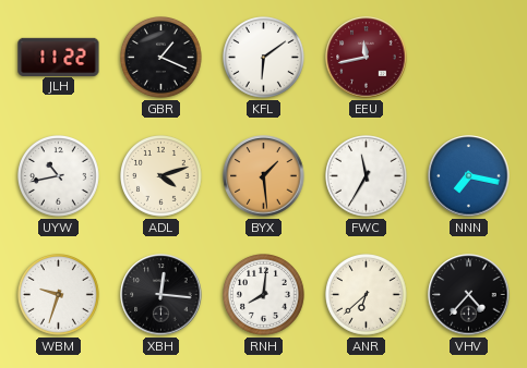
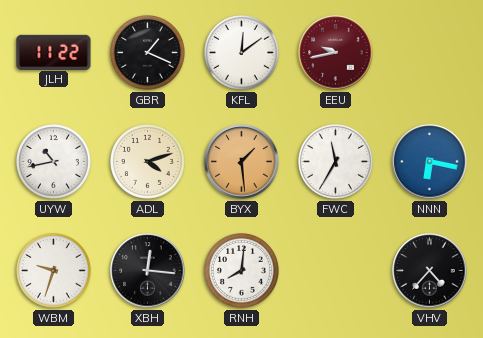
KFL: 6:09 -> 12:09
EEU: 11:43 -> 9:43
NNN: 7:17 -> 6:17
ANR: 6:38 -> none
